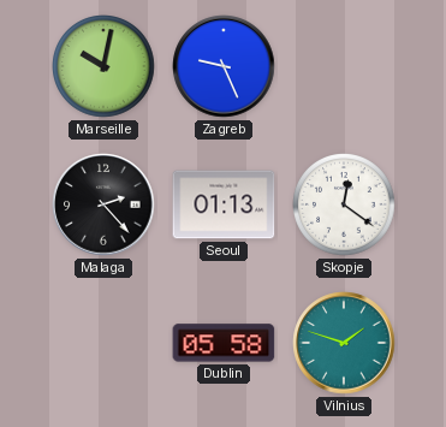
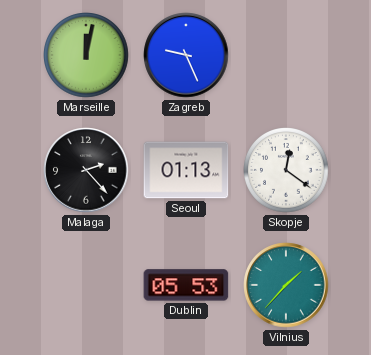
Marseille: 10:02 -> 12:02
Dublin: 05:58 -> 05:53
Vilnius: 1:48 -> 1:37
